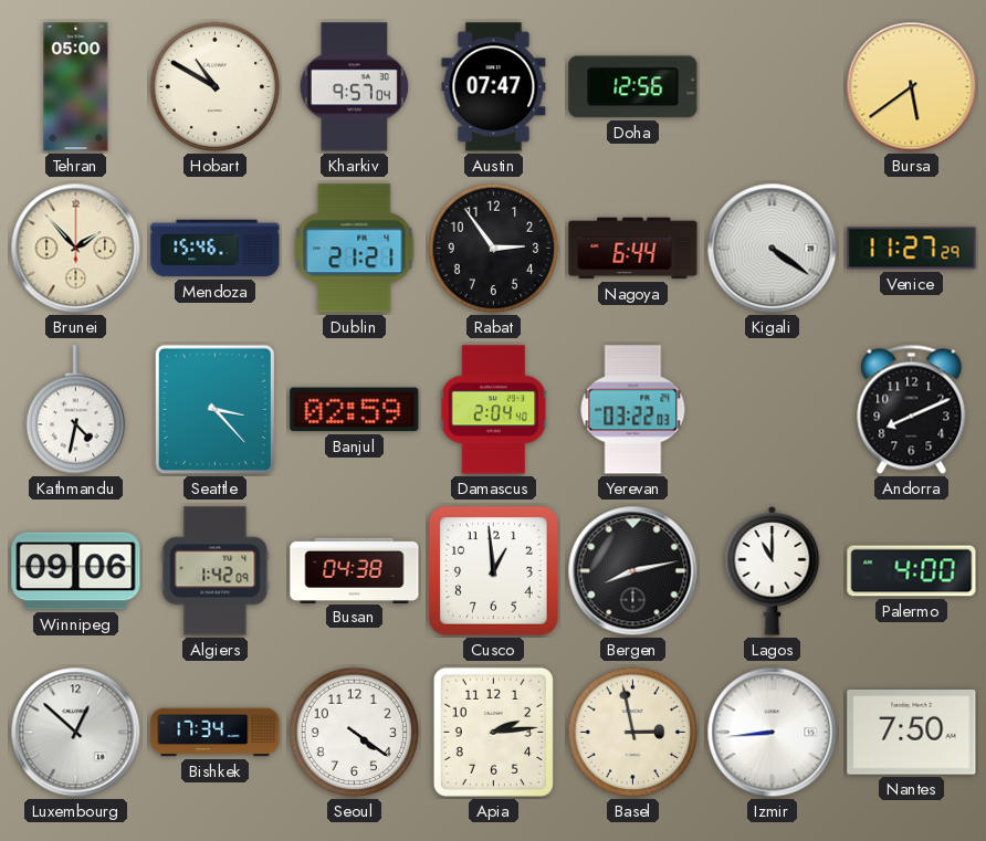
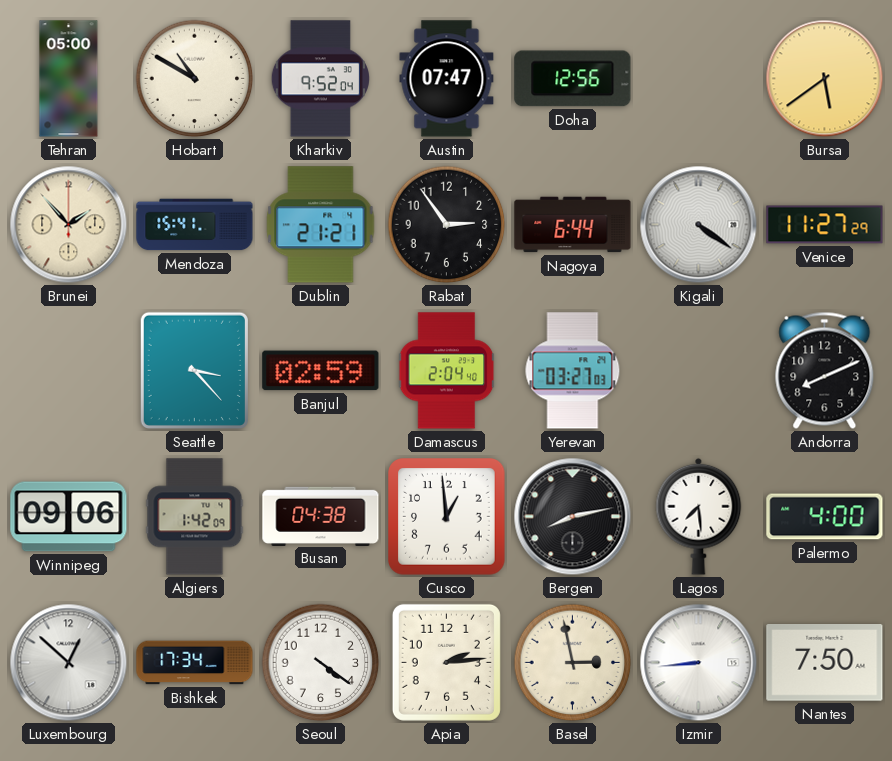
Kharkiv: 9:57 -> 9:52
Mendoza: 15:46 -> 15:41
Kathmandu: 4:32 -> none
Yerevan: 03:22 -> 03:27
Lagos: 11:00 -> 7:29
